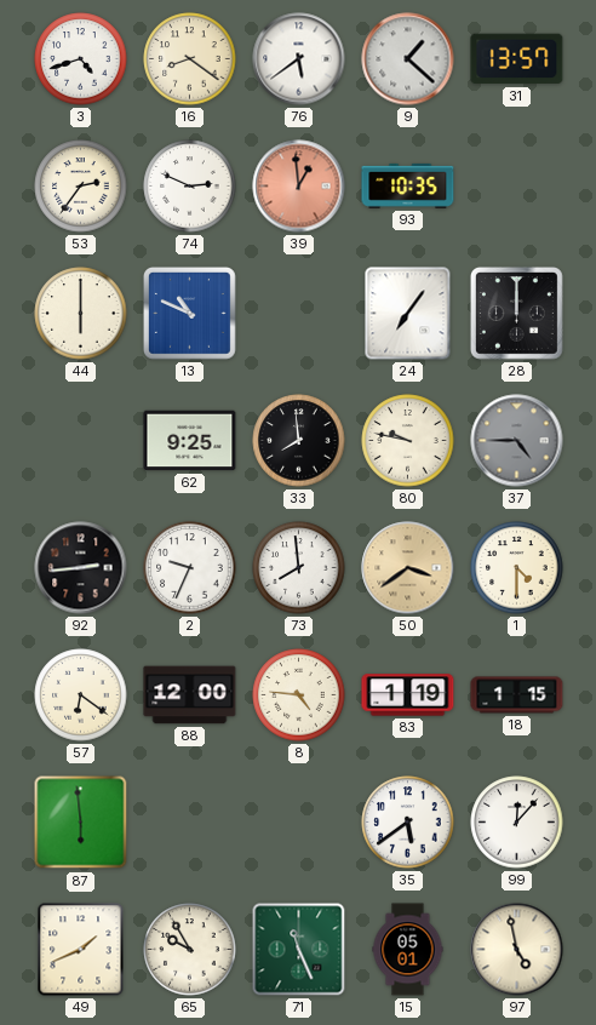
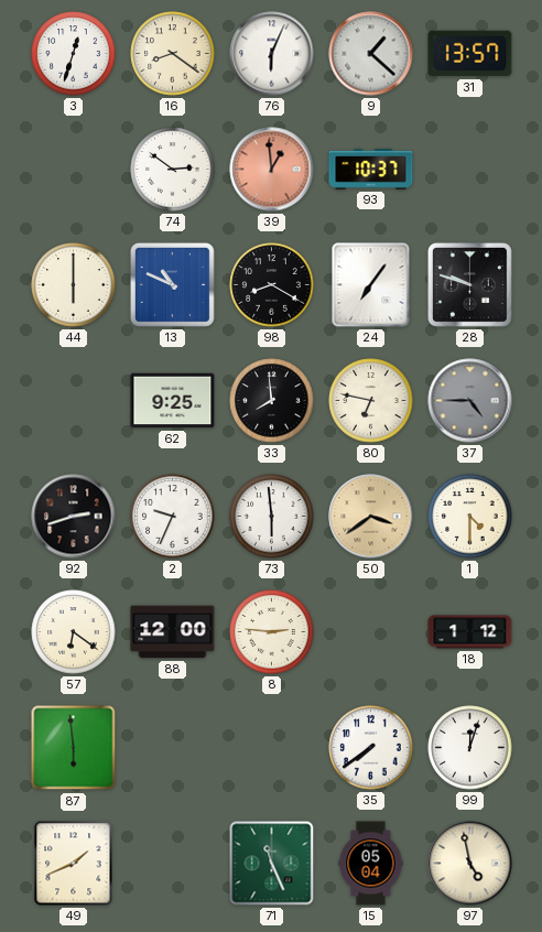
3: 4:42 -> 12:33
76: 5:39 -> 6:04
53: 2:36 -> none
74: 2:49 -> 2:51
93: 10:35 -> 10:37
98: none -> 8:20
28: 12:00 -> 9:48
80: 9:47 -> 6:47
92: 2:44 -> 2:42
73: 7:59 -> 5:59
8: 4:46 -> 2:46
83: 1:19 -> none
18: 1:15 -> 1:12
35: 5:39 -> 7:39
99: 12:07 -> 12:03
65: 9:55 -> none
15: 05:01 -> 05:04
